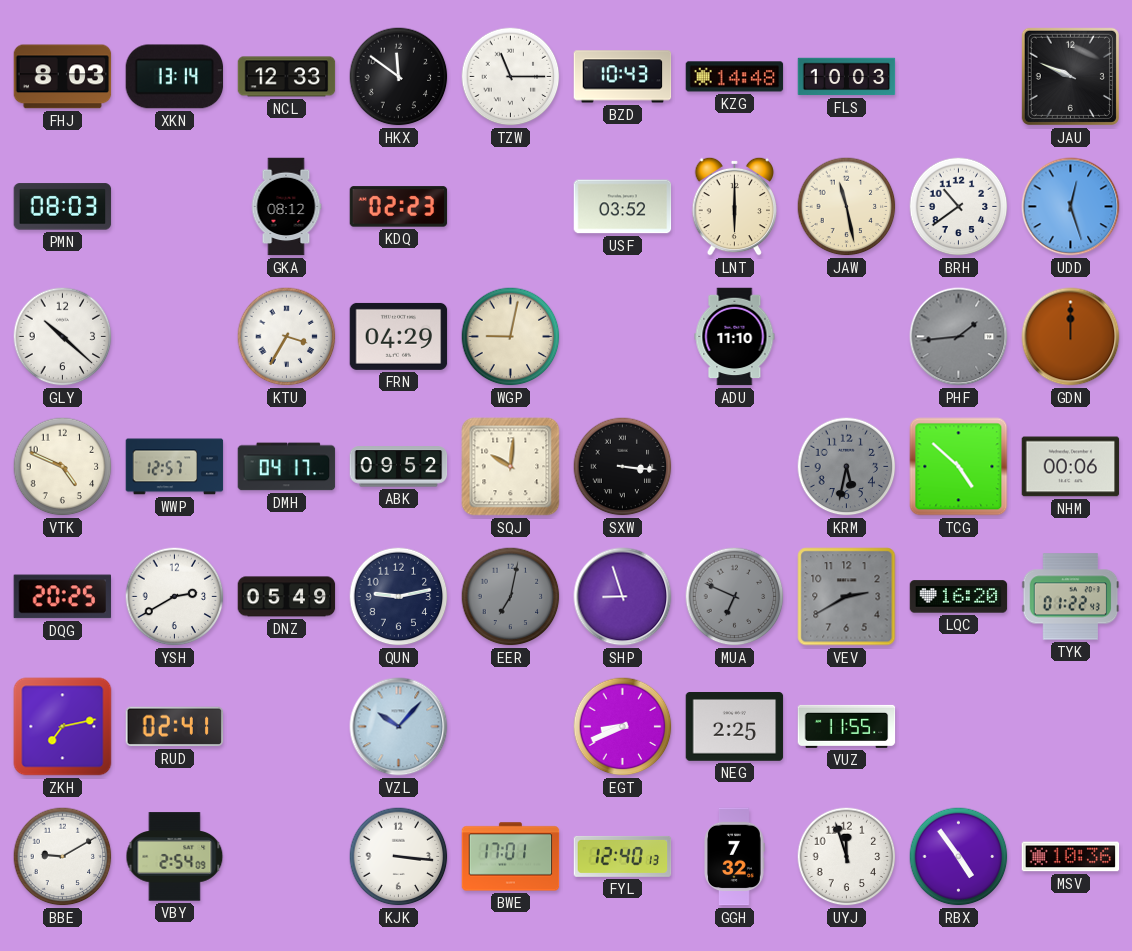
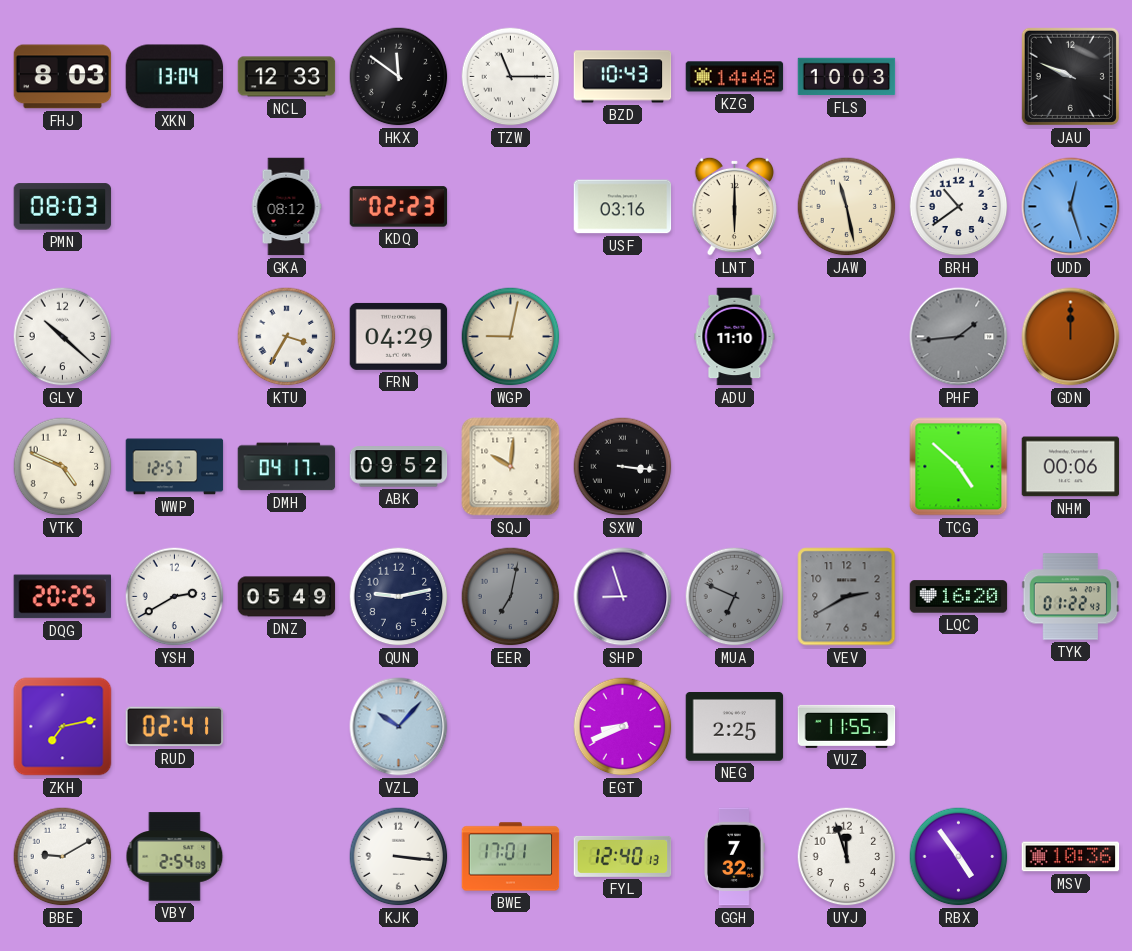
XKN: 13:14 -> 13:04
USF: 03:52 -> 03:16
KRM: 5:32 -> none
